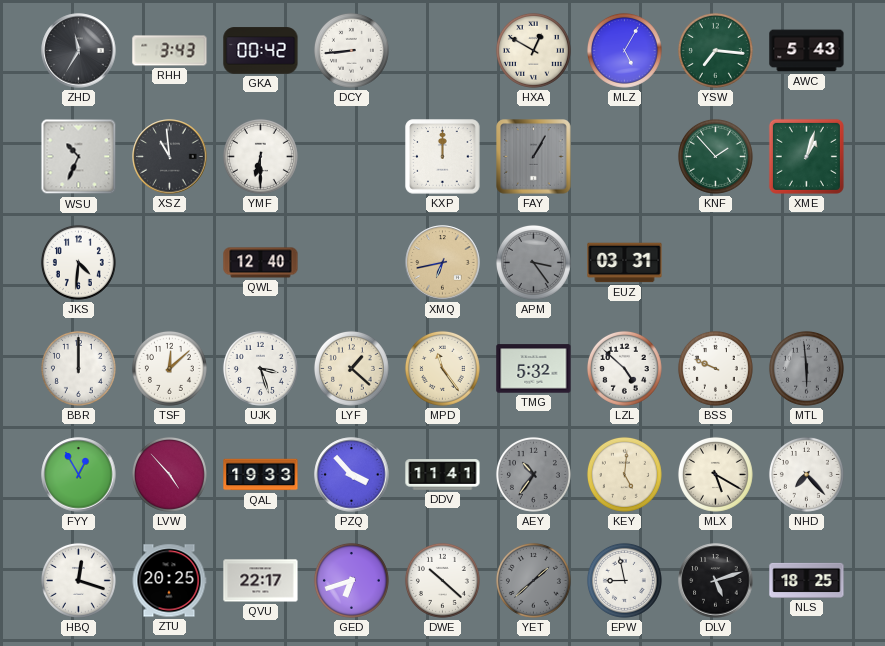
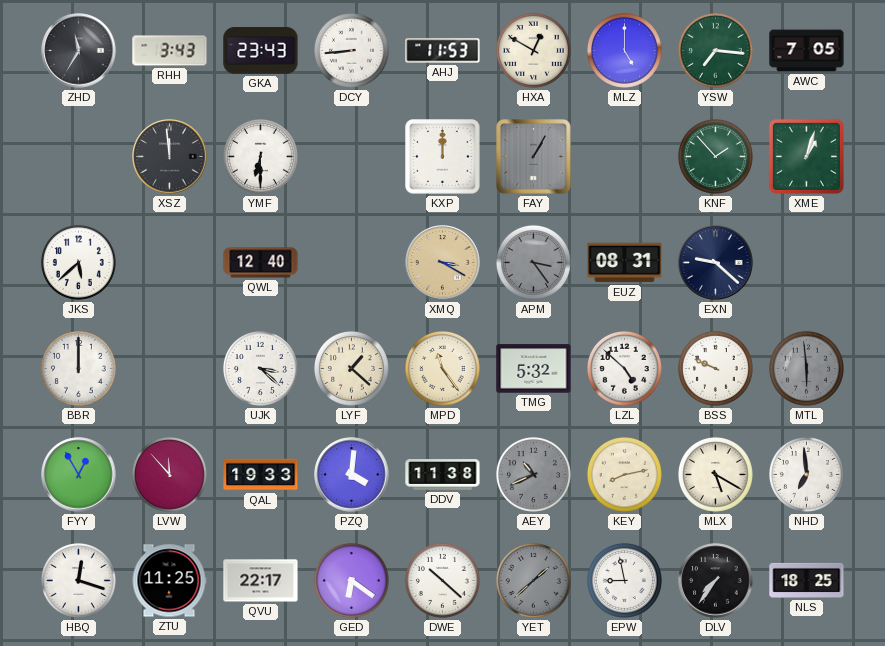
GKA: 00:42 -> 23:43
AHJ: none -> 11:53
MLZ: 5:05 -> 5:00
AWC: 5:43 -> 7:05
WSU: 10:34 -> none
XSZ: 10:59 -> 11:59
JKS: 4:31 -> 5:38
XMQ: 6:43 -> 3:20
EUZ: 03:31 -> 08:31
EXN: none -> 9:22
TSF: 12:08 -> none
UJK: 3:27 -> 3:22
LVW: 4:53 -> 11:53
PZQ: 3:53 -> 4:01
DDV: 11:41 -> 11:38
AEY: 10:36 -> 10:41
KEY: 5:01 -> 8:13
NHD: 7:23 -> 6:59
ZTU: 20:25 -> 11:25
GED: 6:42 -> 6:21
DLV: 5:12 -> 7:36
